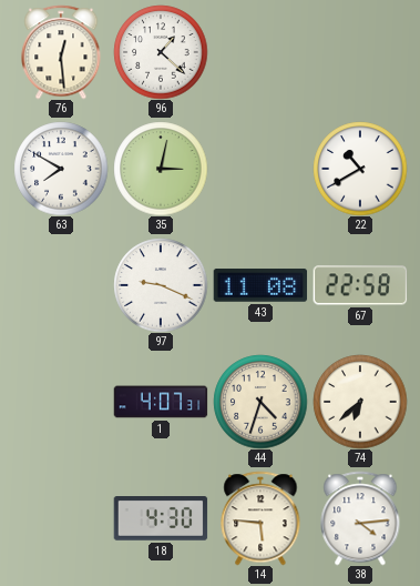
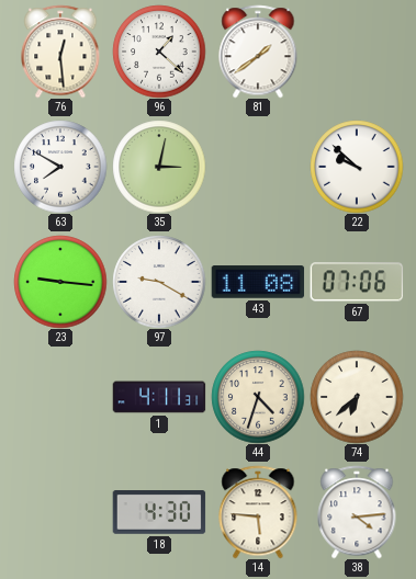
81: none -> 1:39
22: 10:40 -> 9:52
23: none -> 9:16
97: 9:19 -> 9:20
67: 22:58 -> 07:06
1: 4:07 -> 4:11
